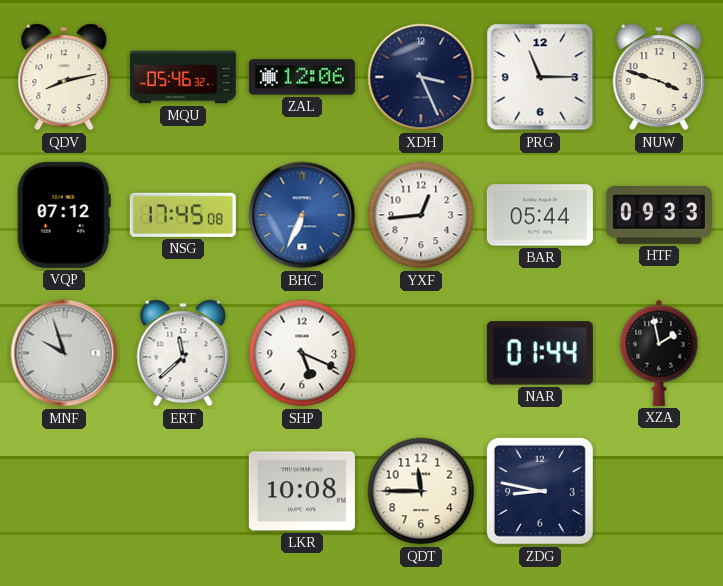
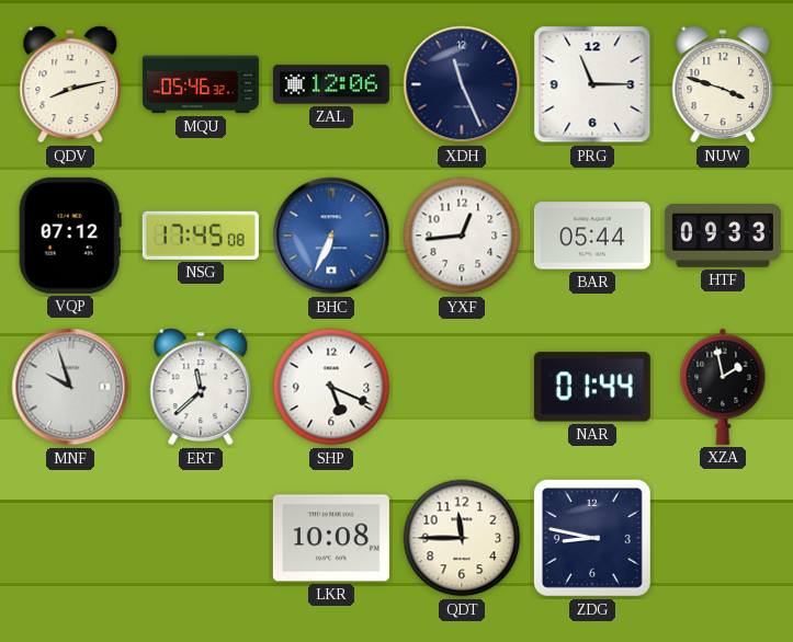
XDH: 3:26 -> 11:26
